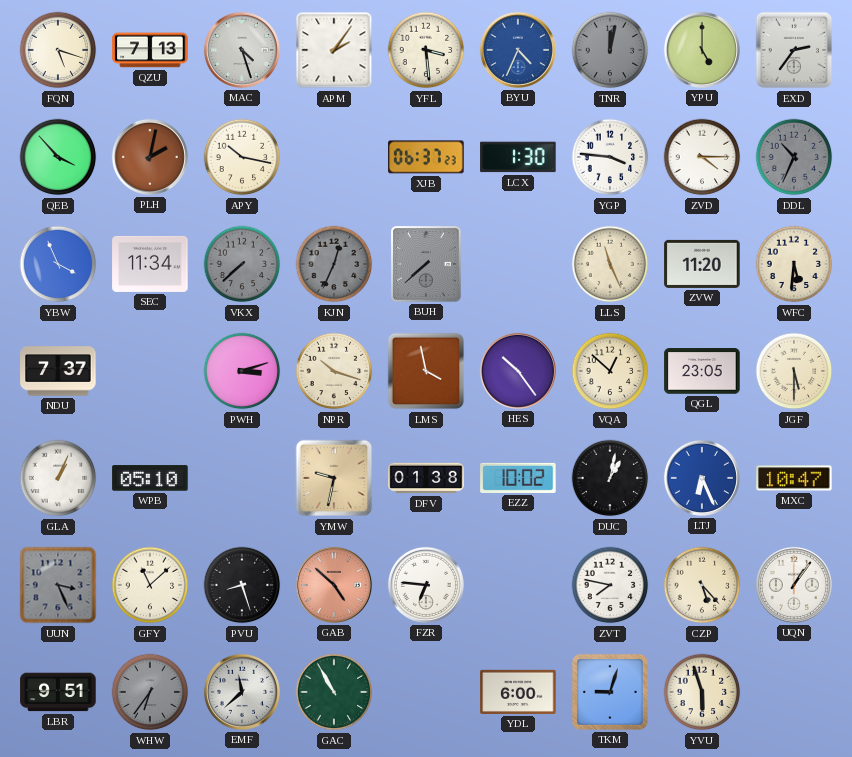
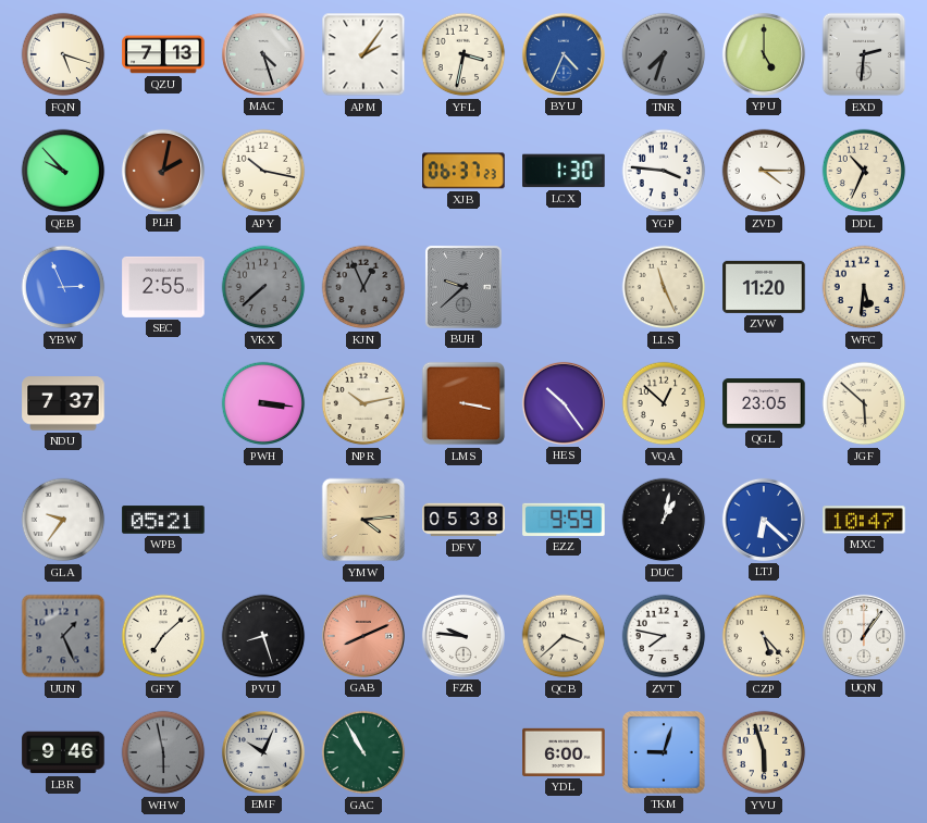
YFL: 3:29 -> 3:32
TNR: 12:02 -> 7:33
EXD: 2:36 -> 2:31
QEB: 3:53 -> 9:53
DDL dial: grey -> cream
YBW: 3:56 -> 2:56
SEC: 11:34 -> 2:55
KJN: 12:34 -> 12:56
BUH: 7:38 -> 9:38
PWH: 3:12 -> 3:16
NPR: 10:18 -> 10:13
LMS: 3:58 -> 3:17
JGF: 5:30 -> 5:52
GLA: 1:04 -> 9:36
WPB: 05:10 -> 05:21
YMW: 9:32 -> 4:14
DFV: 01:38 -> 05:38
EZZ: 10:02 -> 9:59
LTJ: 6:26 -> 6:22
UUN: 3:26 -> 1:26
GFY: 11:08 -> 7:08
GAB: 4:52 -> 8:11
FZR: 6:46 -> 9:46
QCB: none -> 3:38
LBR: 9:51 -> 9:46
WHW: 6:36 -> 5:58
EMF: 11:38 -> 10:04
